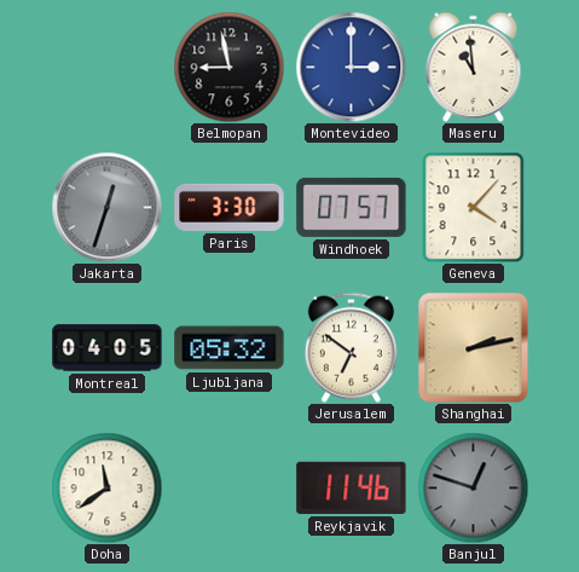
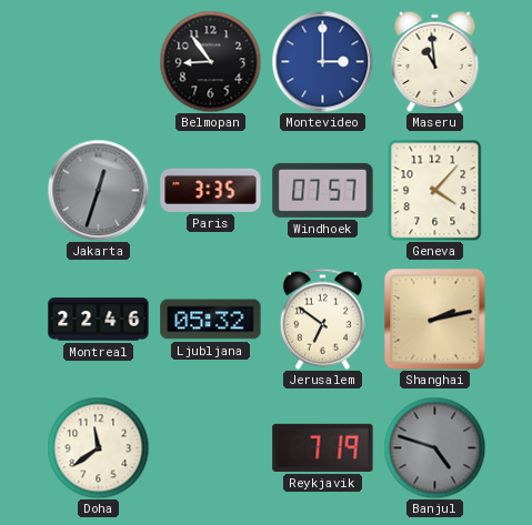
Belmopan: 8:58 -> 8:54
Paris: 3:30 -> 3:35
Montreal: 04:05 -> 22:46
Reykjavik: 11:46 -> 7:19
Banjul: 12:48 -> 4:48
